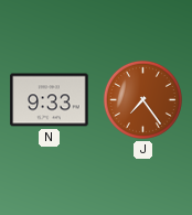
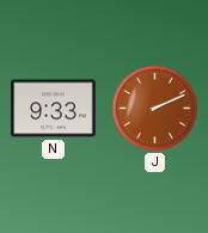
J: 7:24 -> 2:11
